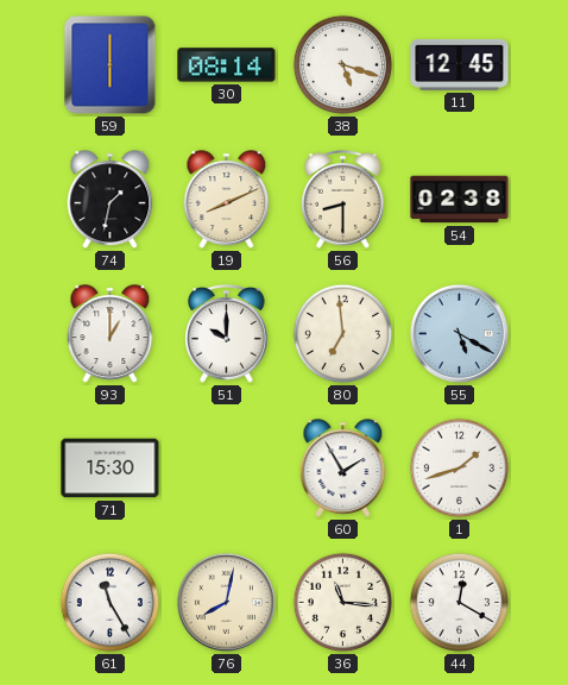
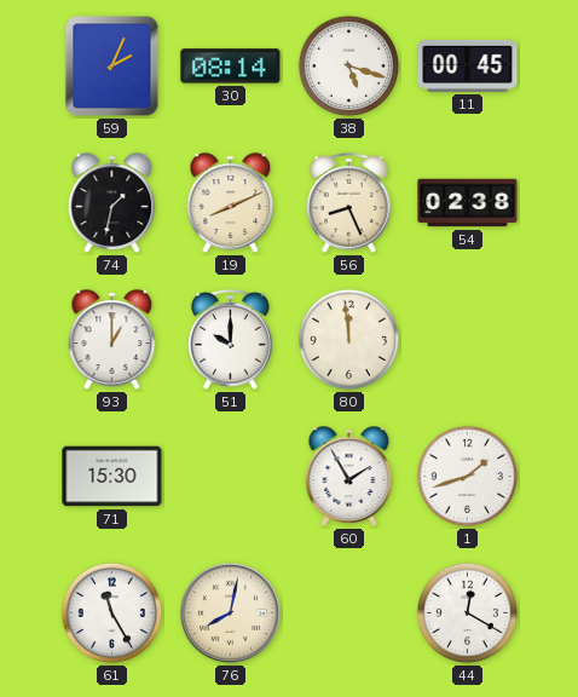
59: 6:00 -> 2:04
11: 12:45 -> 00:45
56: 8:30 -> 8:26
80: 6:59 -> 11:59
55: 5:20 -> none
36: 11:16 -> none
